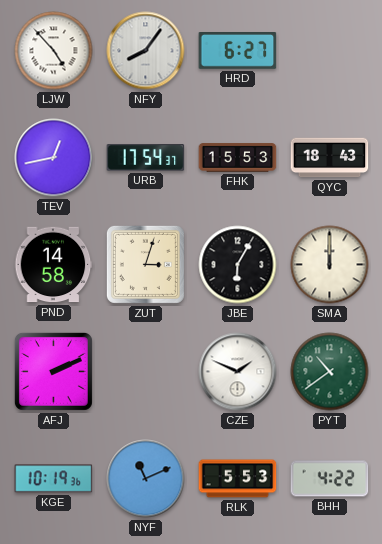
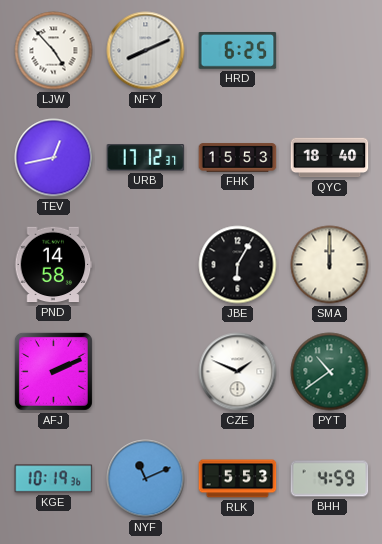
NFY: 8:06 -> 8:11
HRD: 6:27 -> 6:25
URB: 17:54 -> 17:12
QYC: 18:43 -> 18:40
ZUT: 3:03 -> none
BHH: 4:22 -> 4:59
